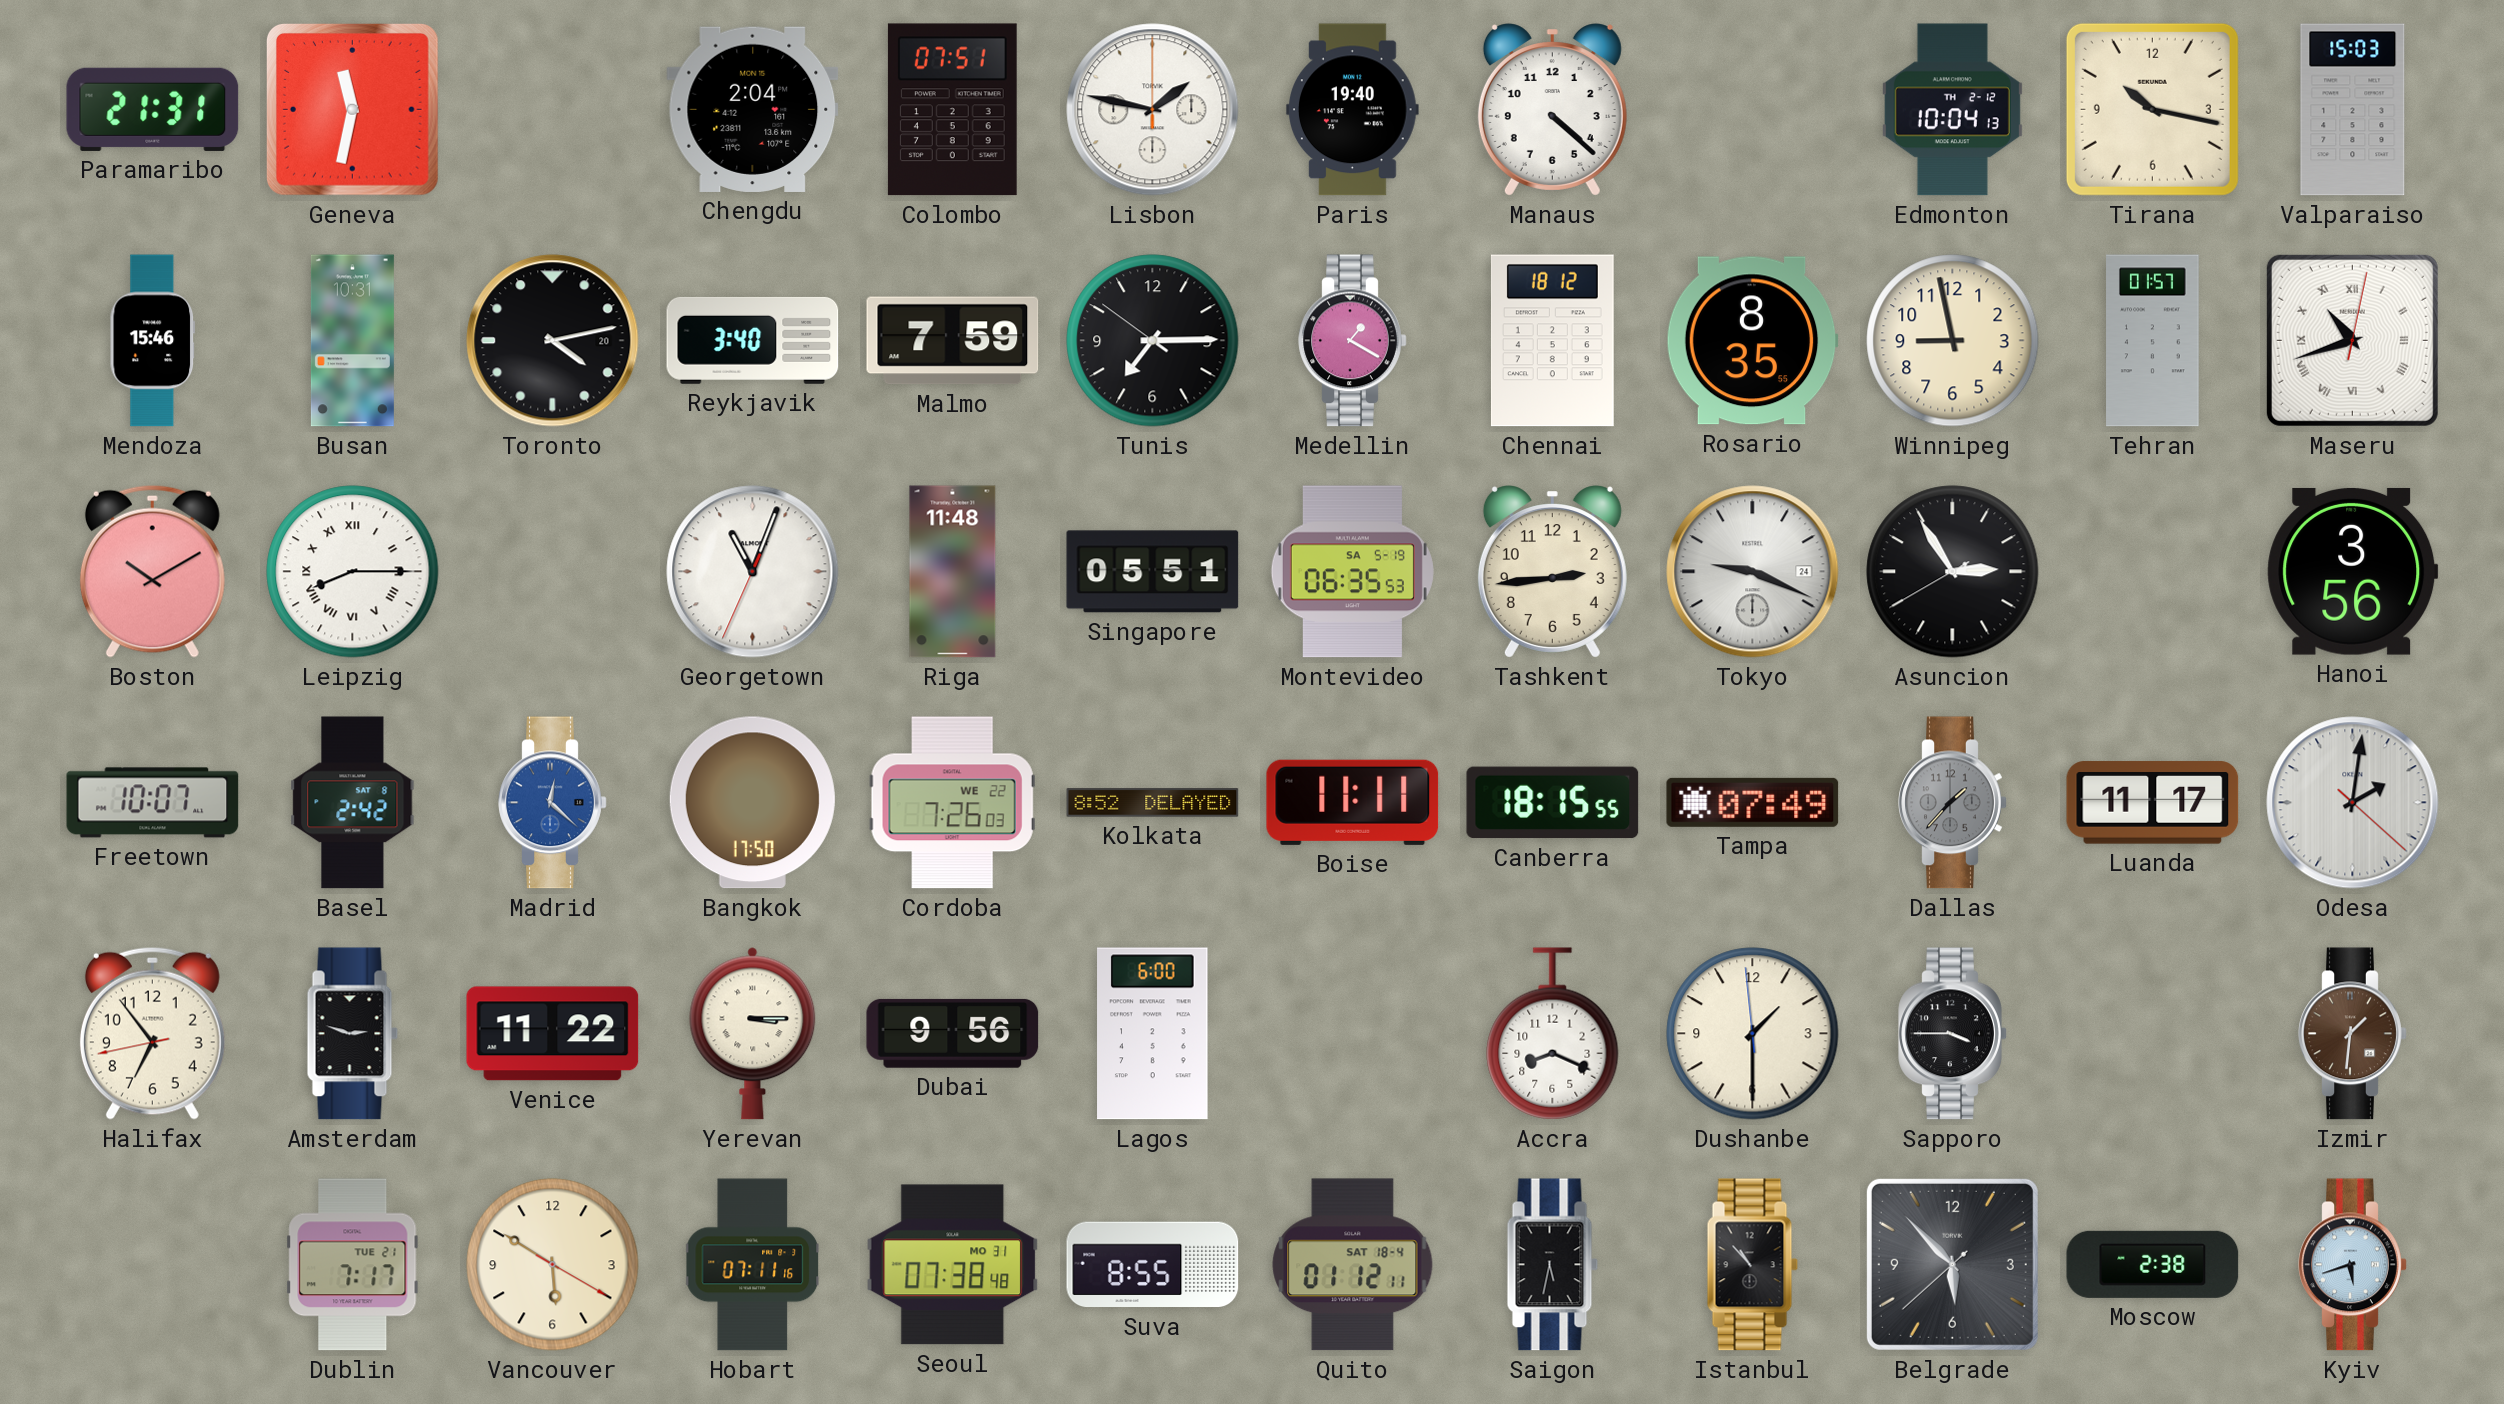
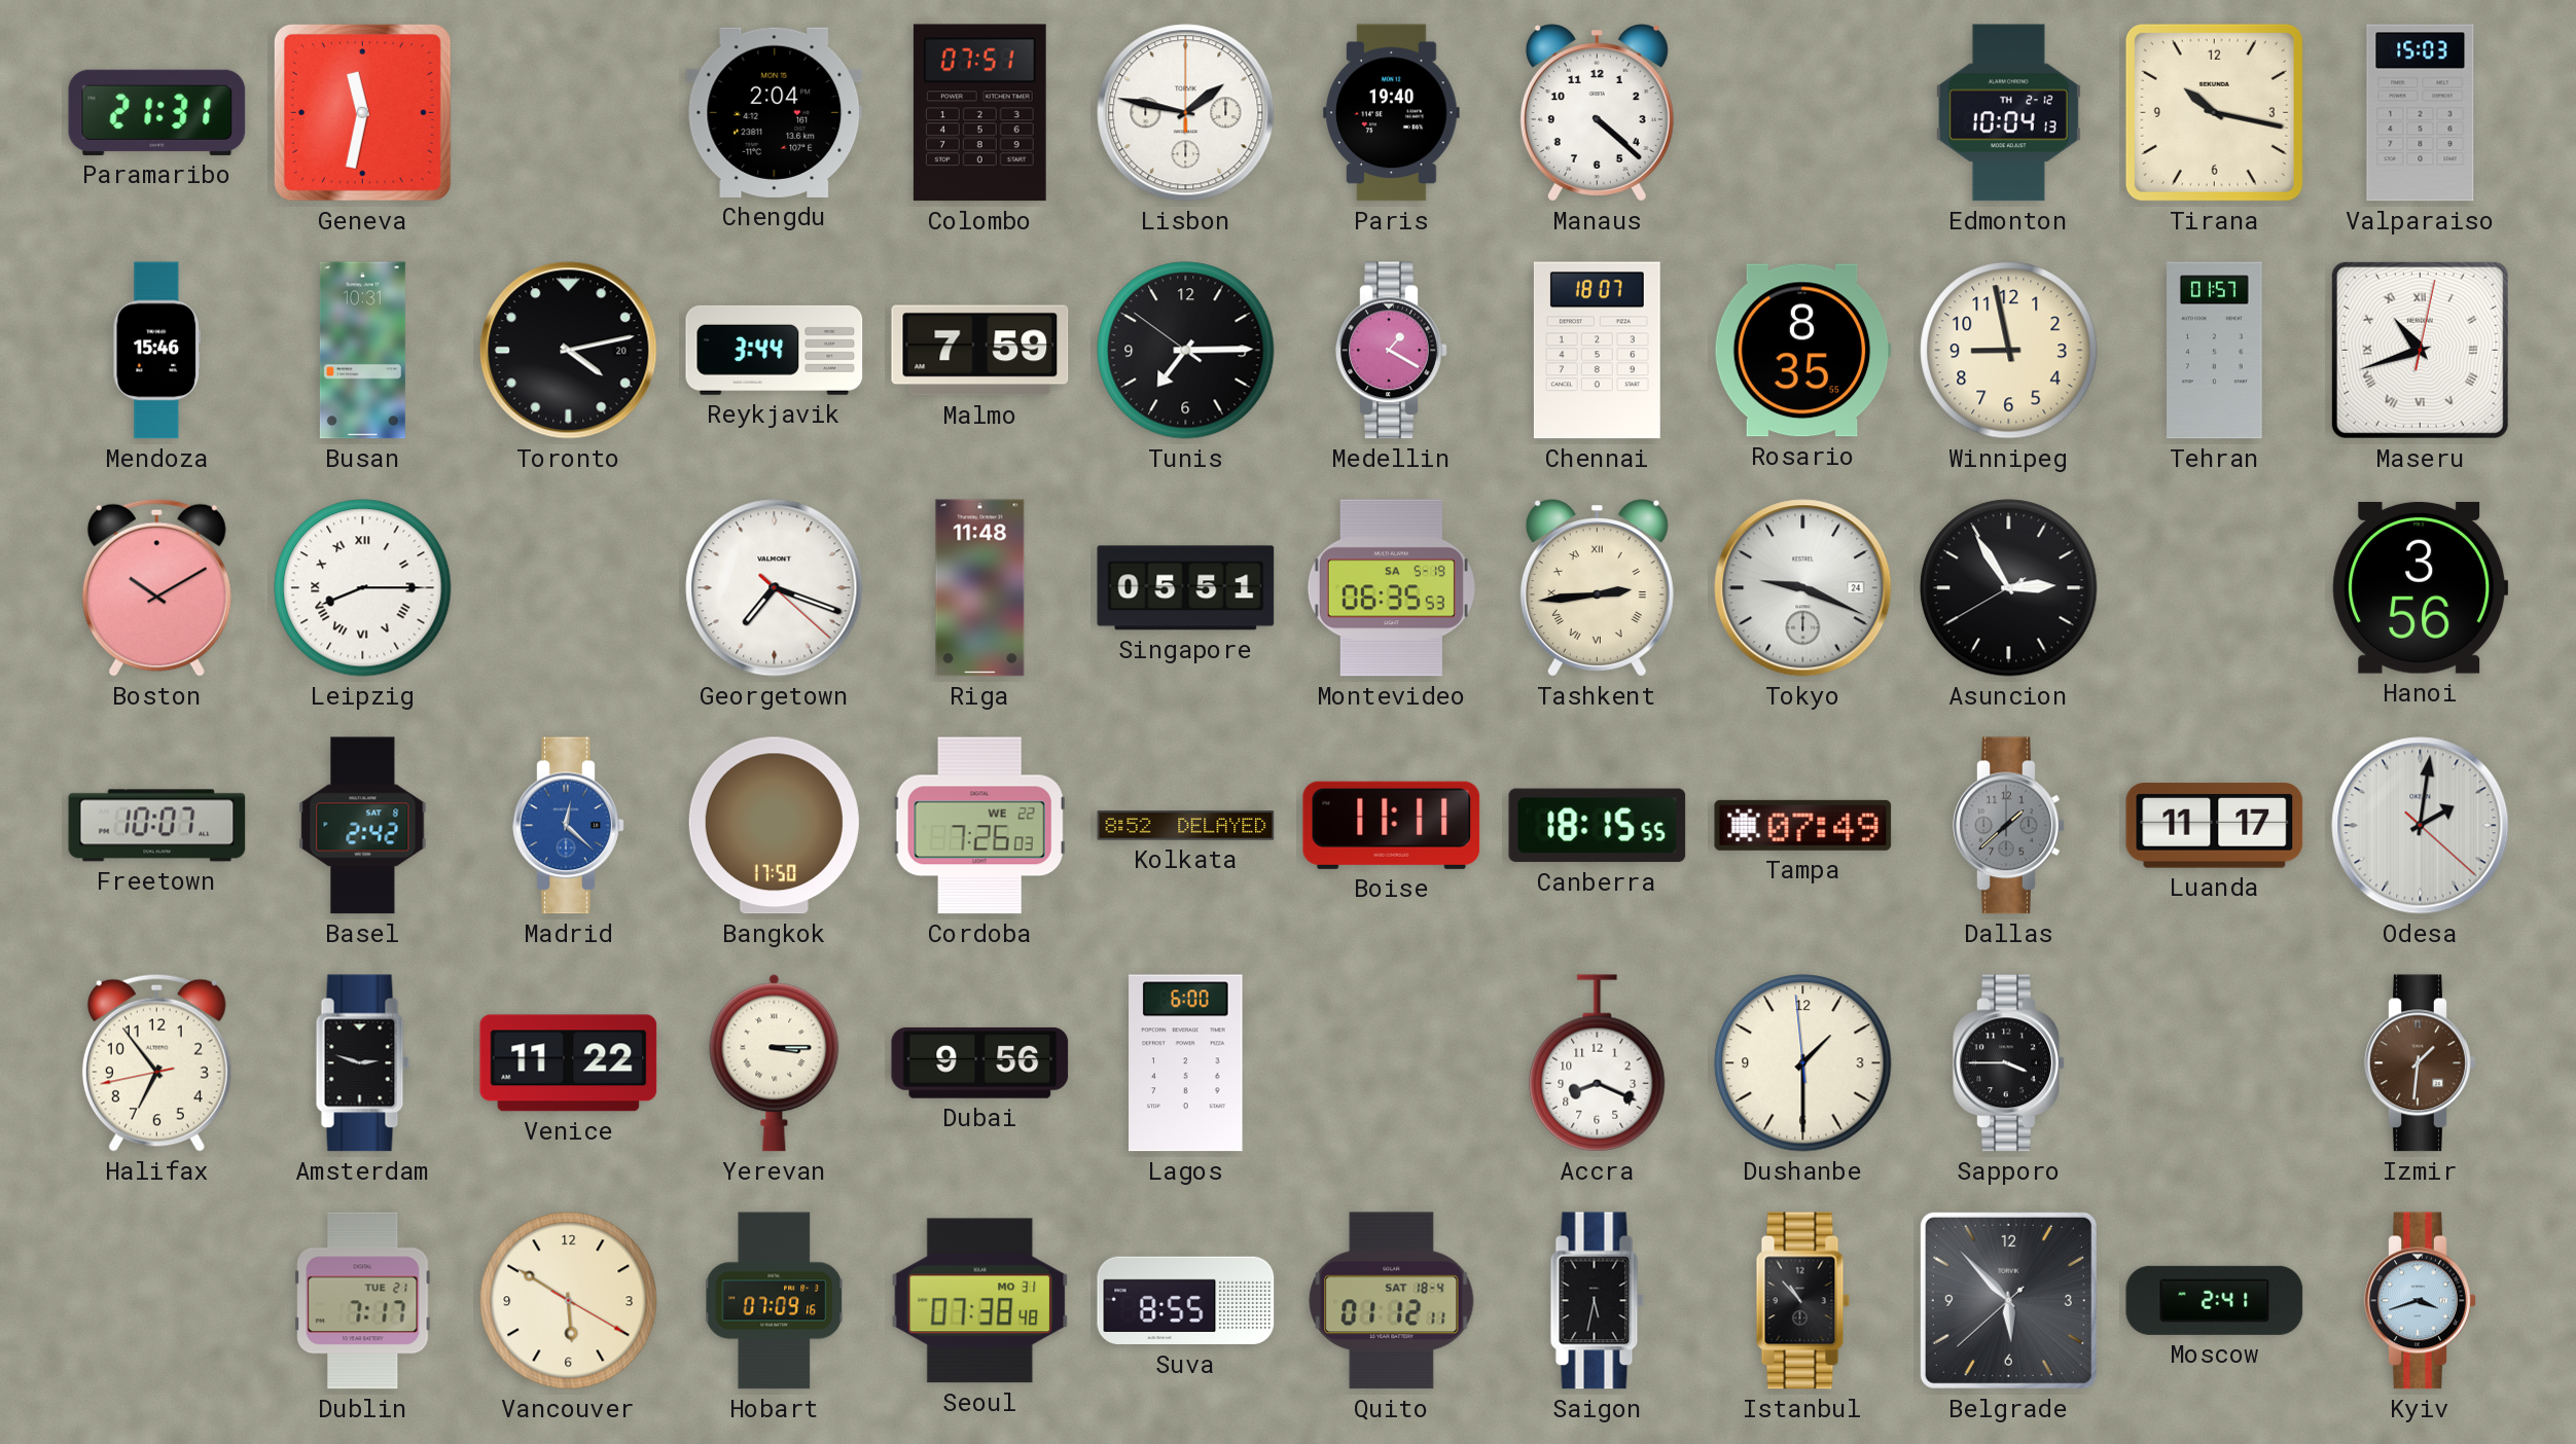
Reykjavik: 3:40 -> 3:44
Chennai: 18:12 -> 18:07
Georgetown: 11:03 -> 7:18
Tashkent numerals: Arabic -> Roman
Dallas: 1:37 -> 1:38
Hobart: 07:11 -> 07:09
Moscow: 2:38 -> 2:41
Kyiv: 5:42 -> 3:42
